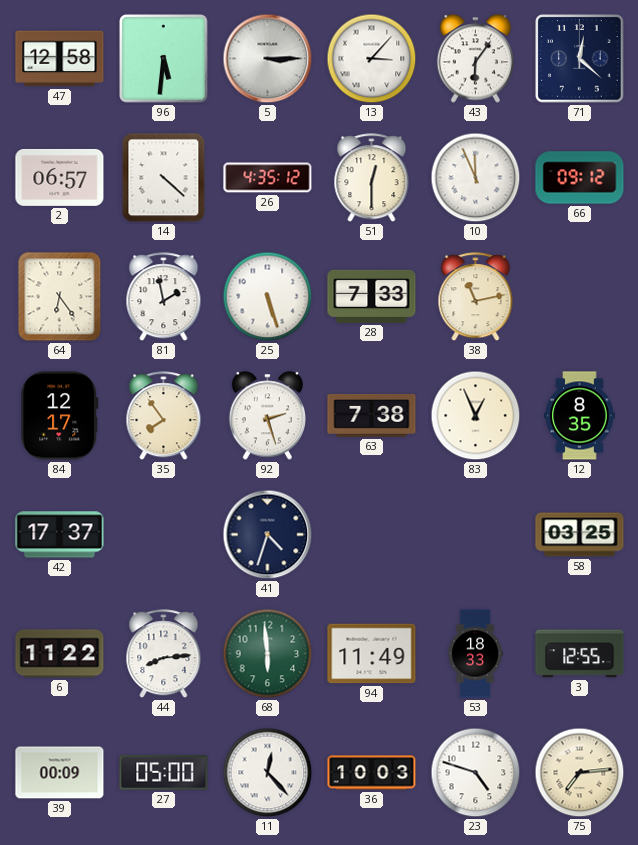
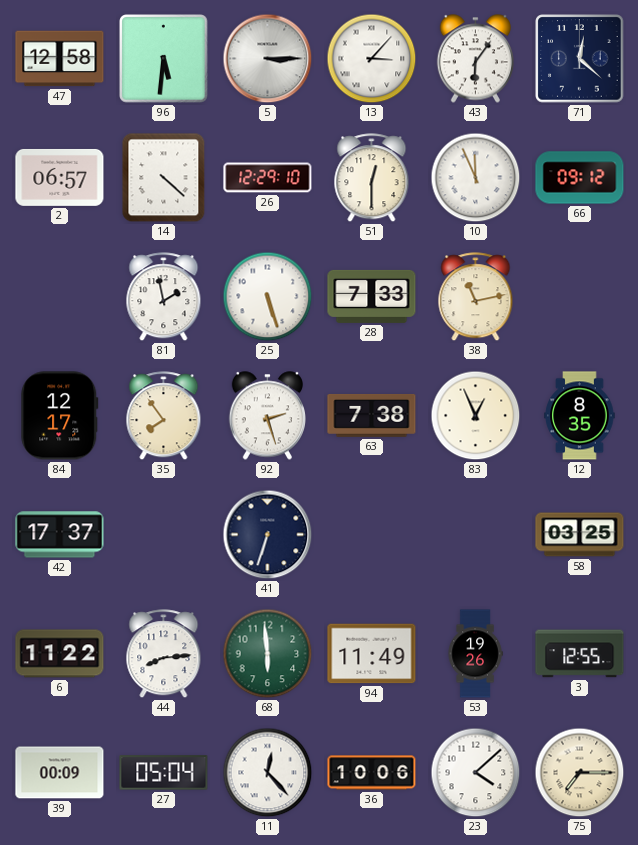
26: 4:35 -> 12:29
64: 6:24 -> none
41: 4:33 -> 6:33
53: 18:33 -> 19:26
27: 05:00 -> 05:04
36: 10:03 -> 10:06
23: 4:48 -> 4:08
75: 7:14 -> 7:15
